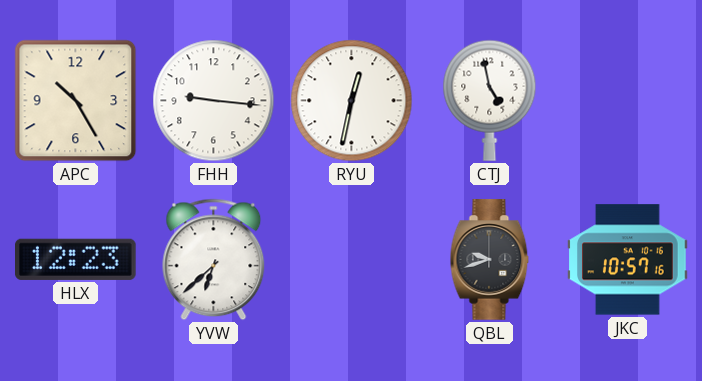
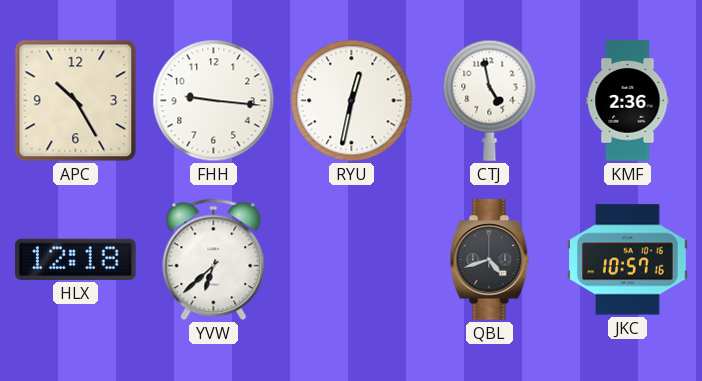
KMF: none -> 2:36
HLX: 12:23 -> 12:18
QBL: 9:42 -> 4:42
